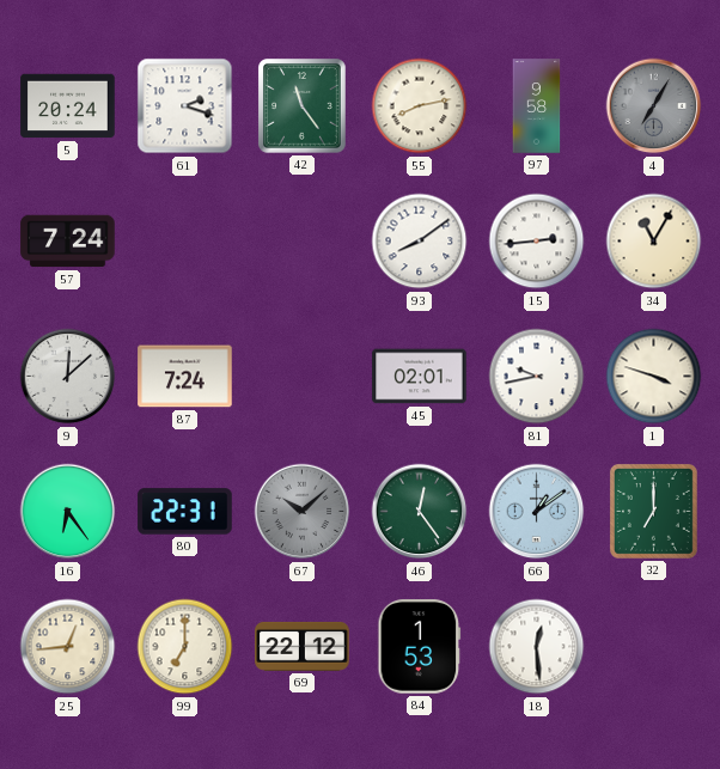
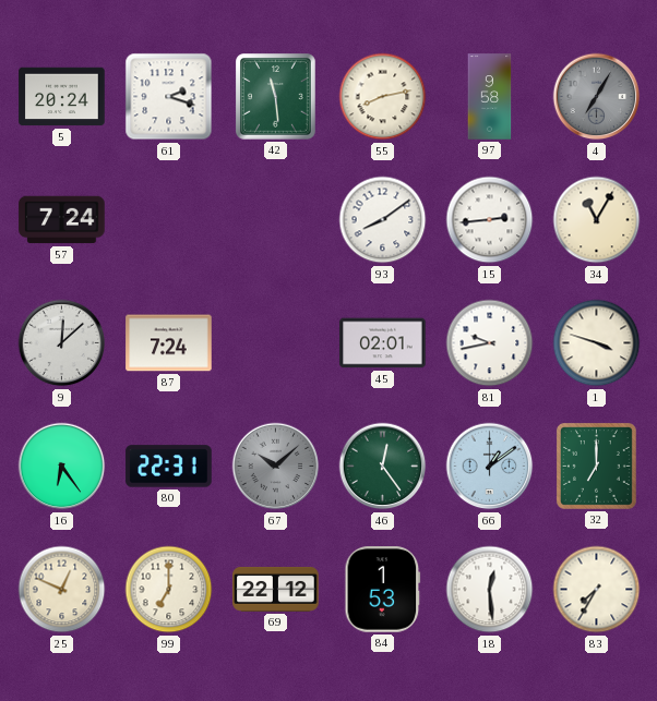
42: 11:24 -> 11:29
25: 12:44 -> 12:49
83: none -> 7:35
